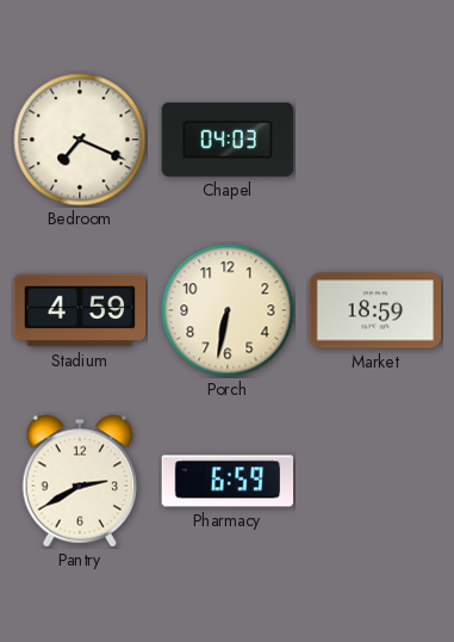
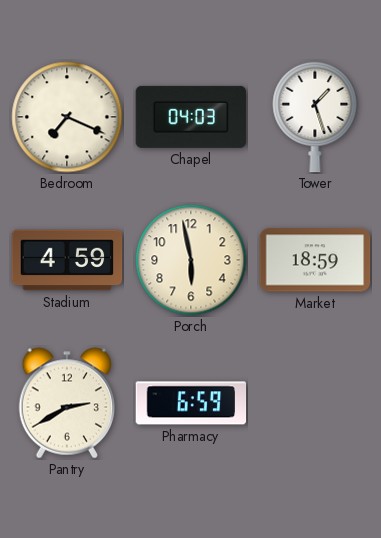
Tower: none -> 1:27
Porch: 6:32 -> 5:58
